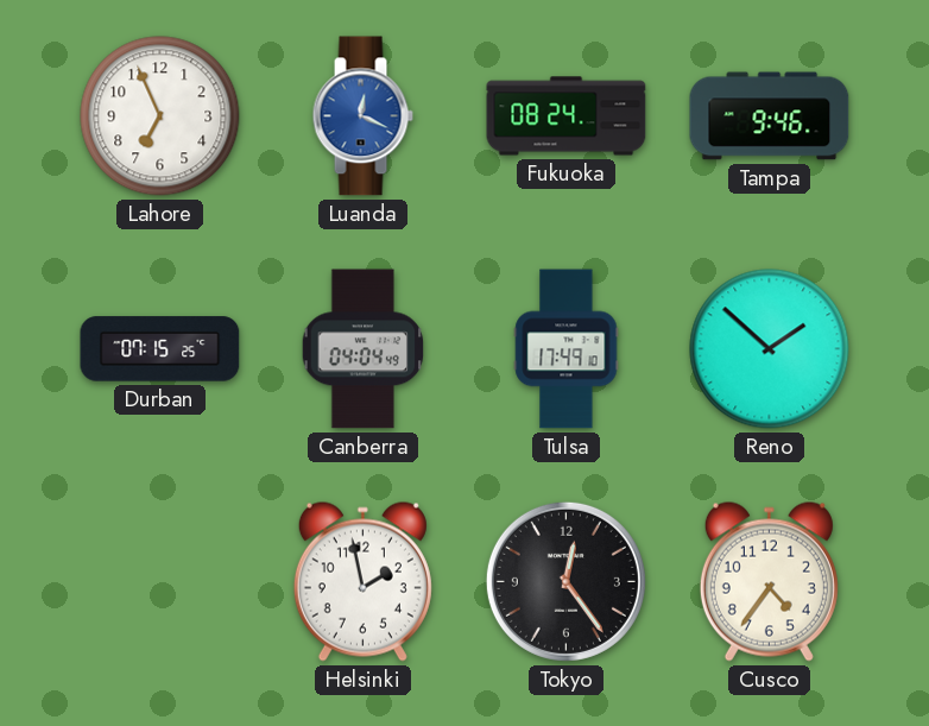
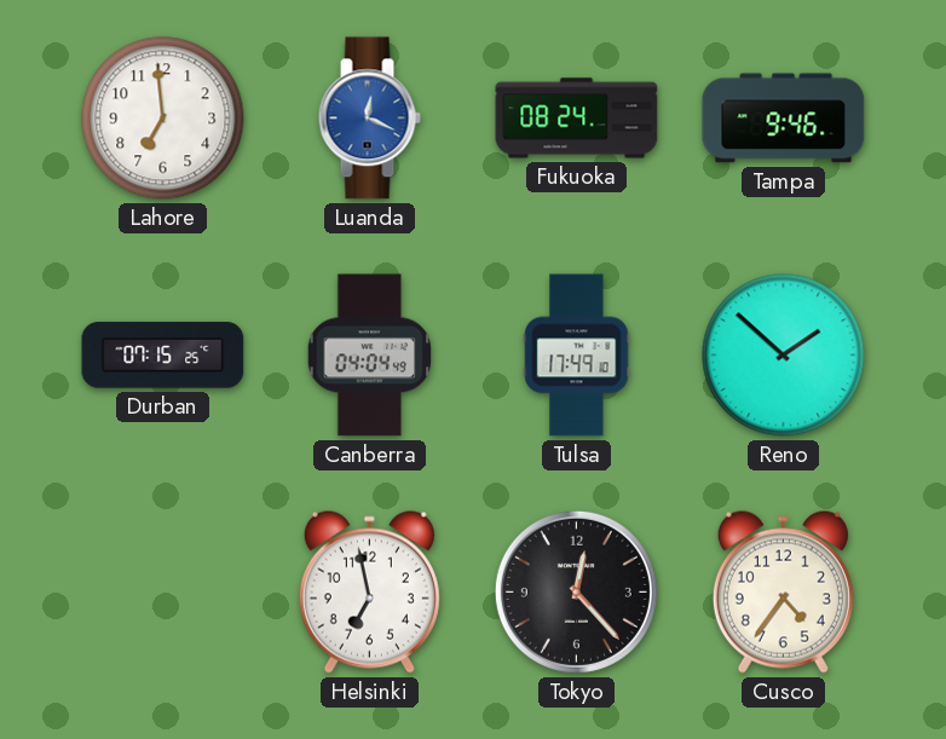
Lahore: 6:56 -> 6:59
Helsinki: 1:58 -> 6:58
Tokyo: 12:24 -> 12:23
